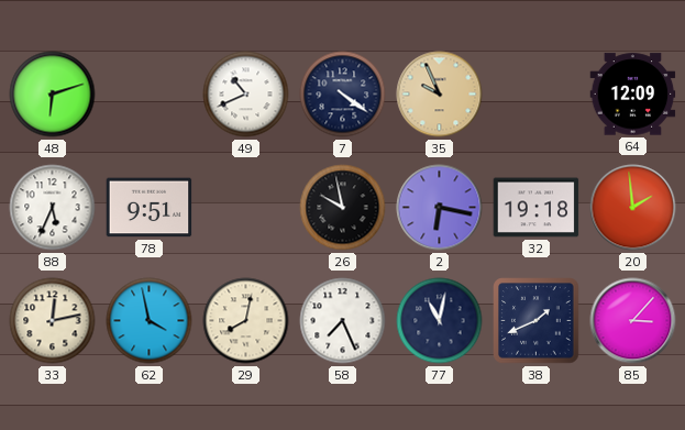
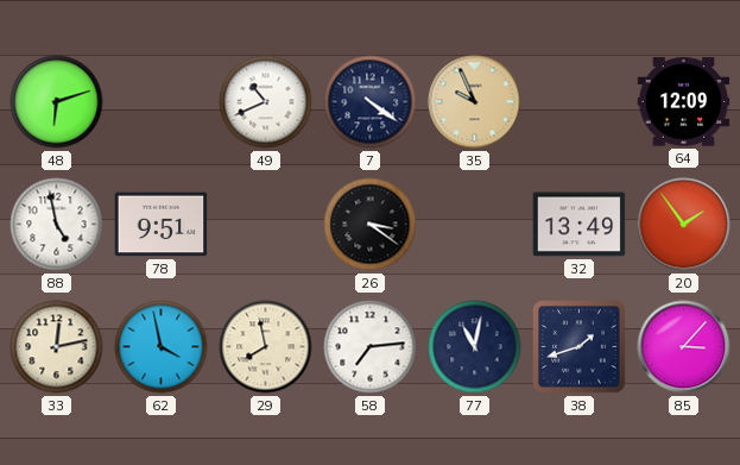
88: 5:34 -> 4:58
26: 9:58 -> 3:21
2: 6:17 -> none
32: 19:18 -> 13:49
20: 1:59 -> 1:54
29: 8:02 -> 7:58
58: 7:26 -> 7:14
38: 1:41 -> 1:42
